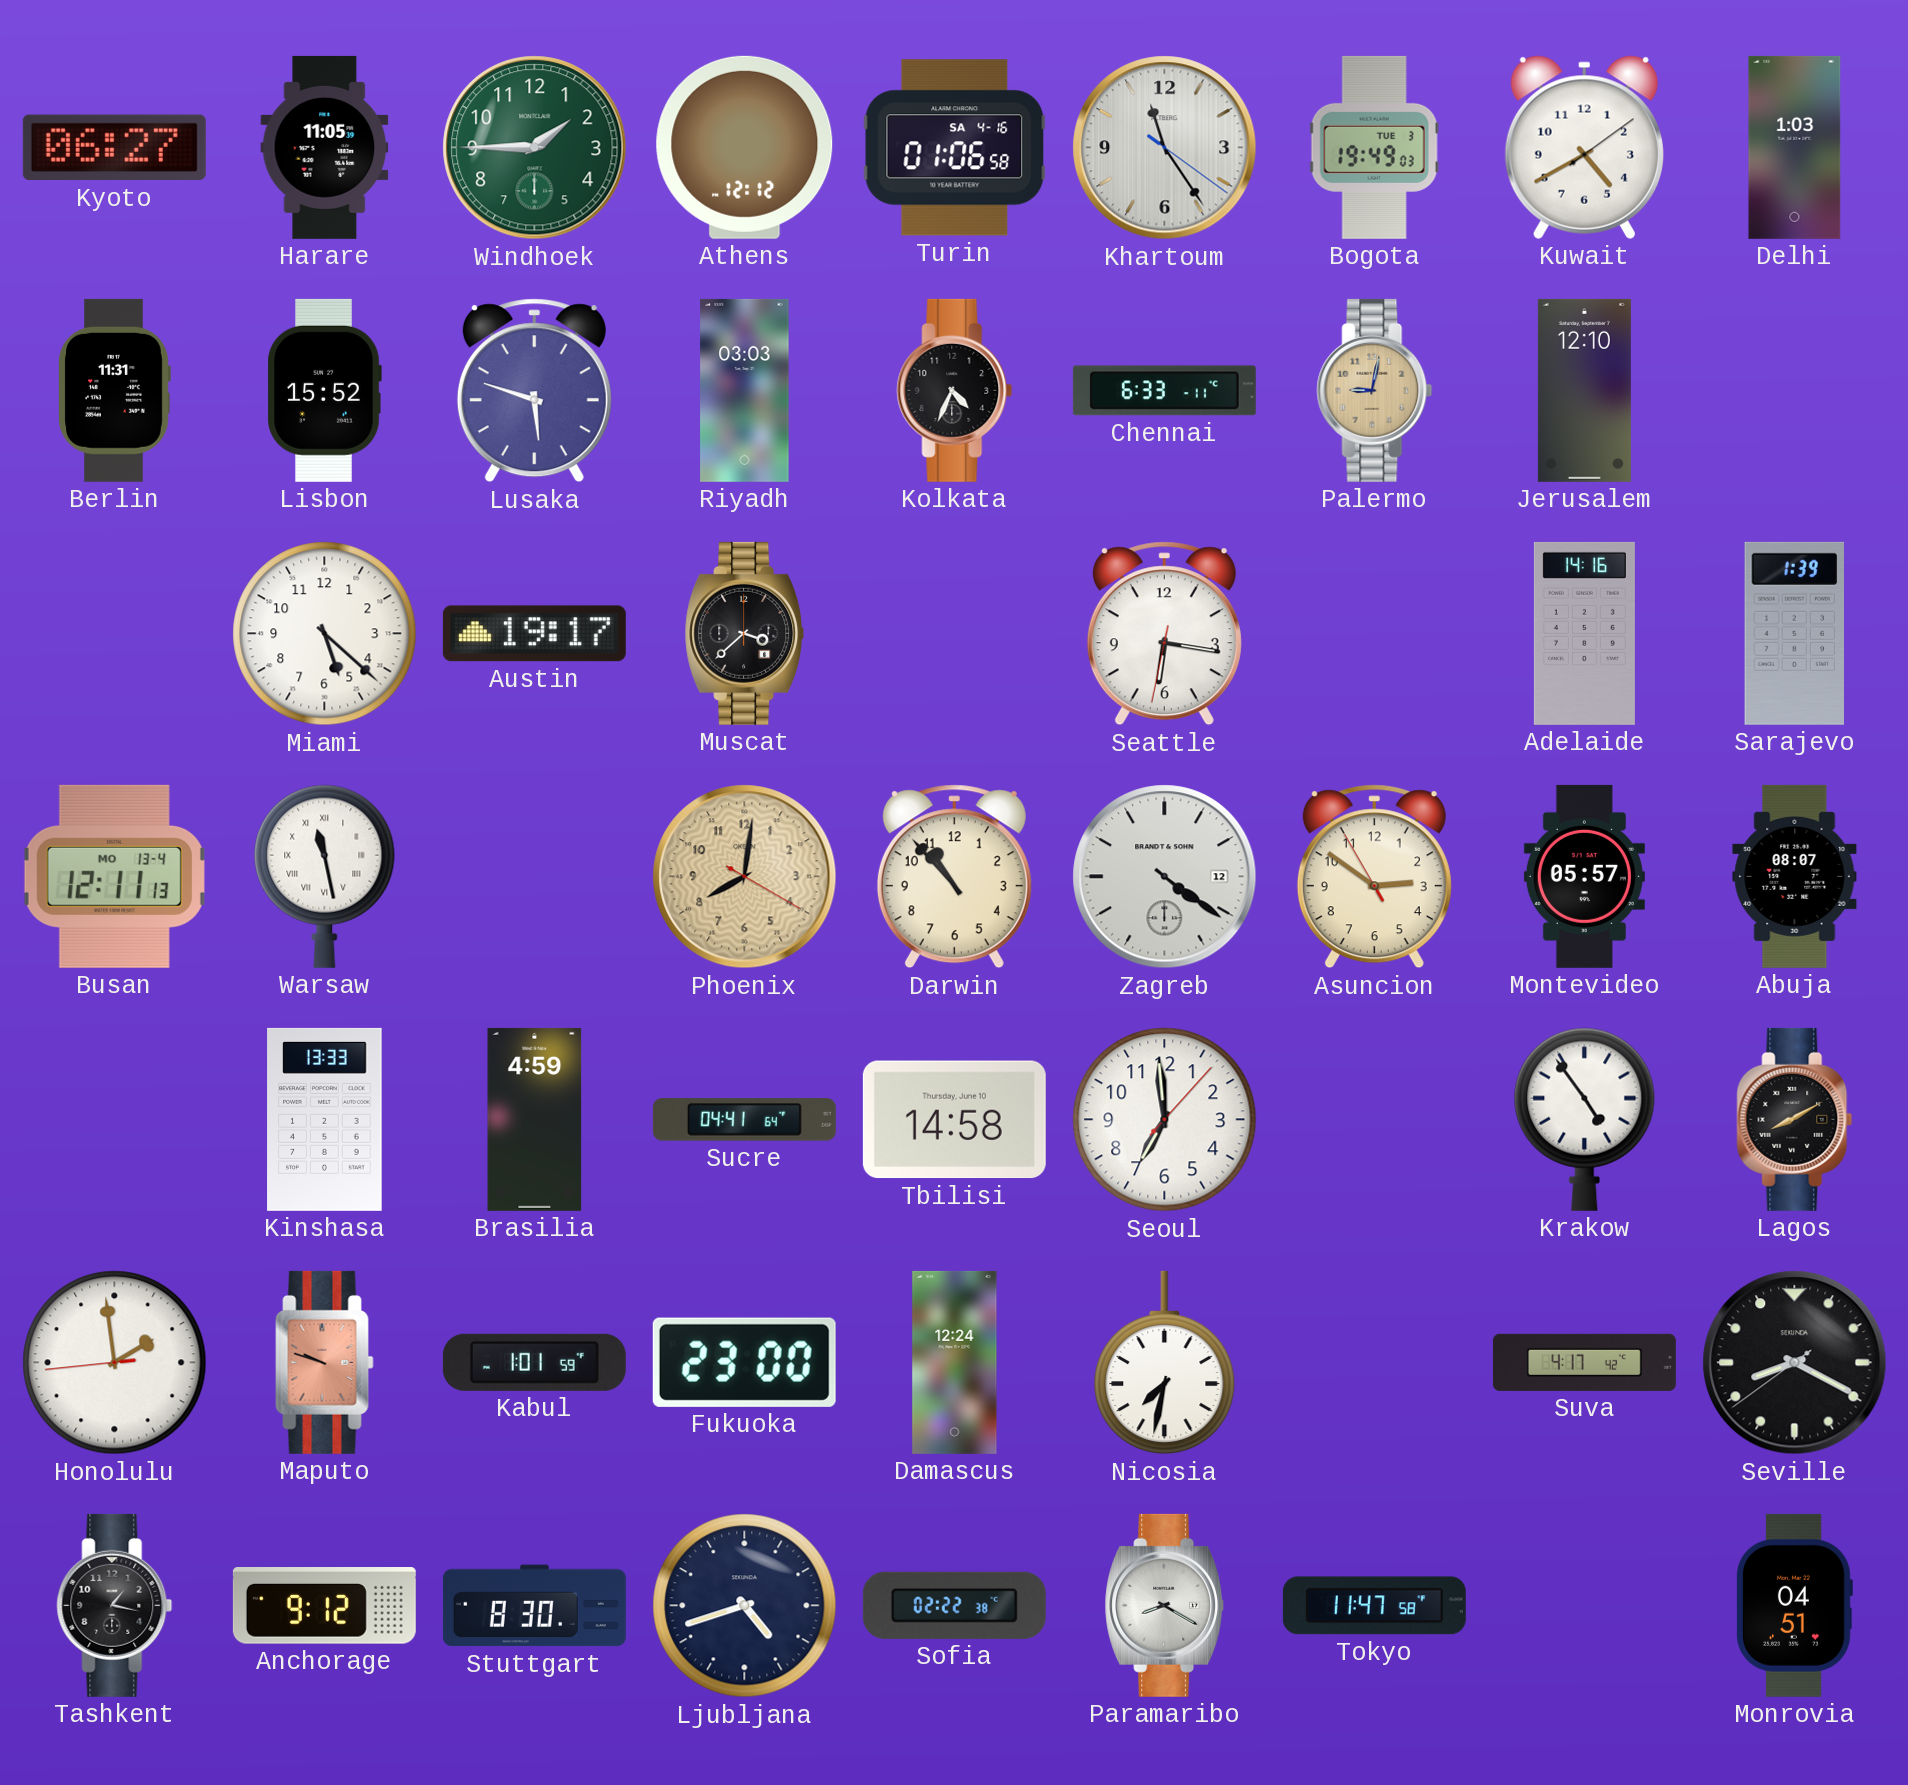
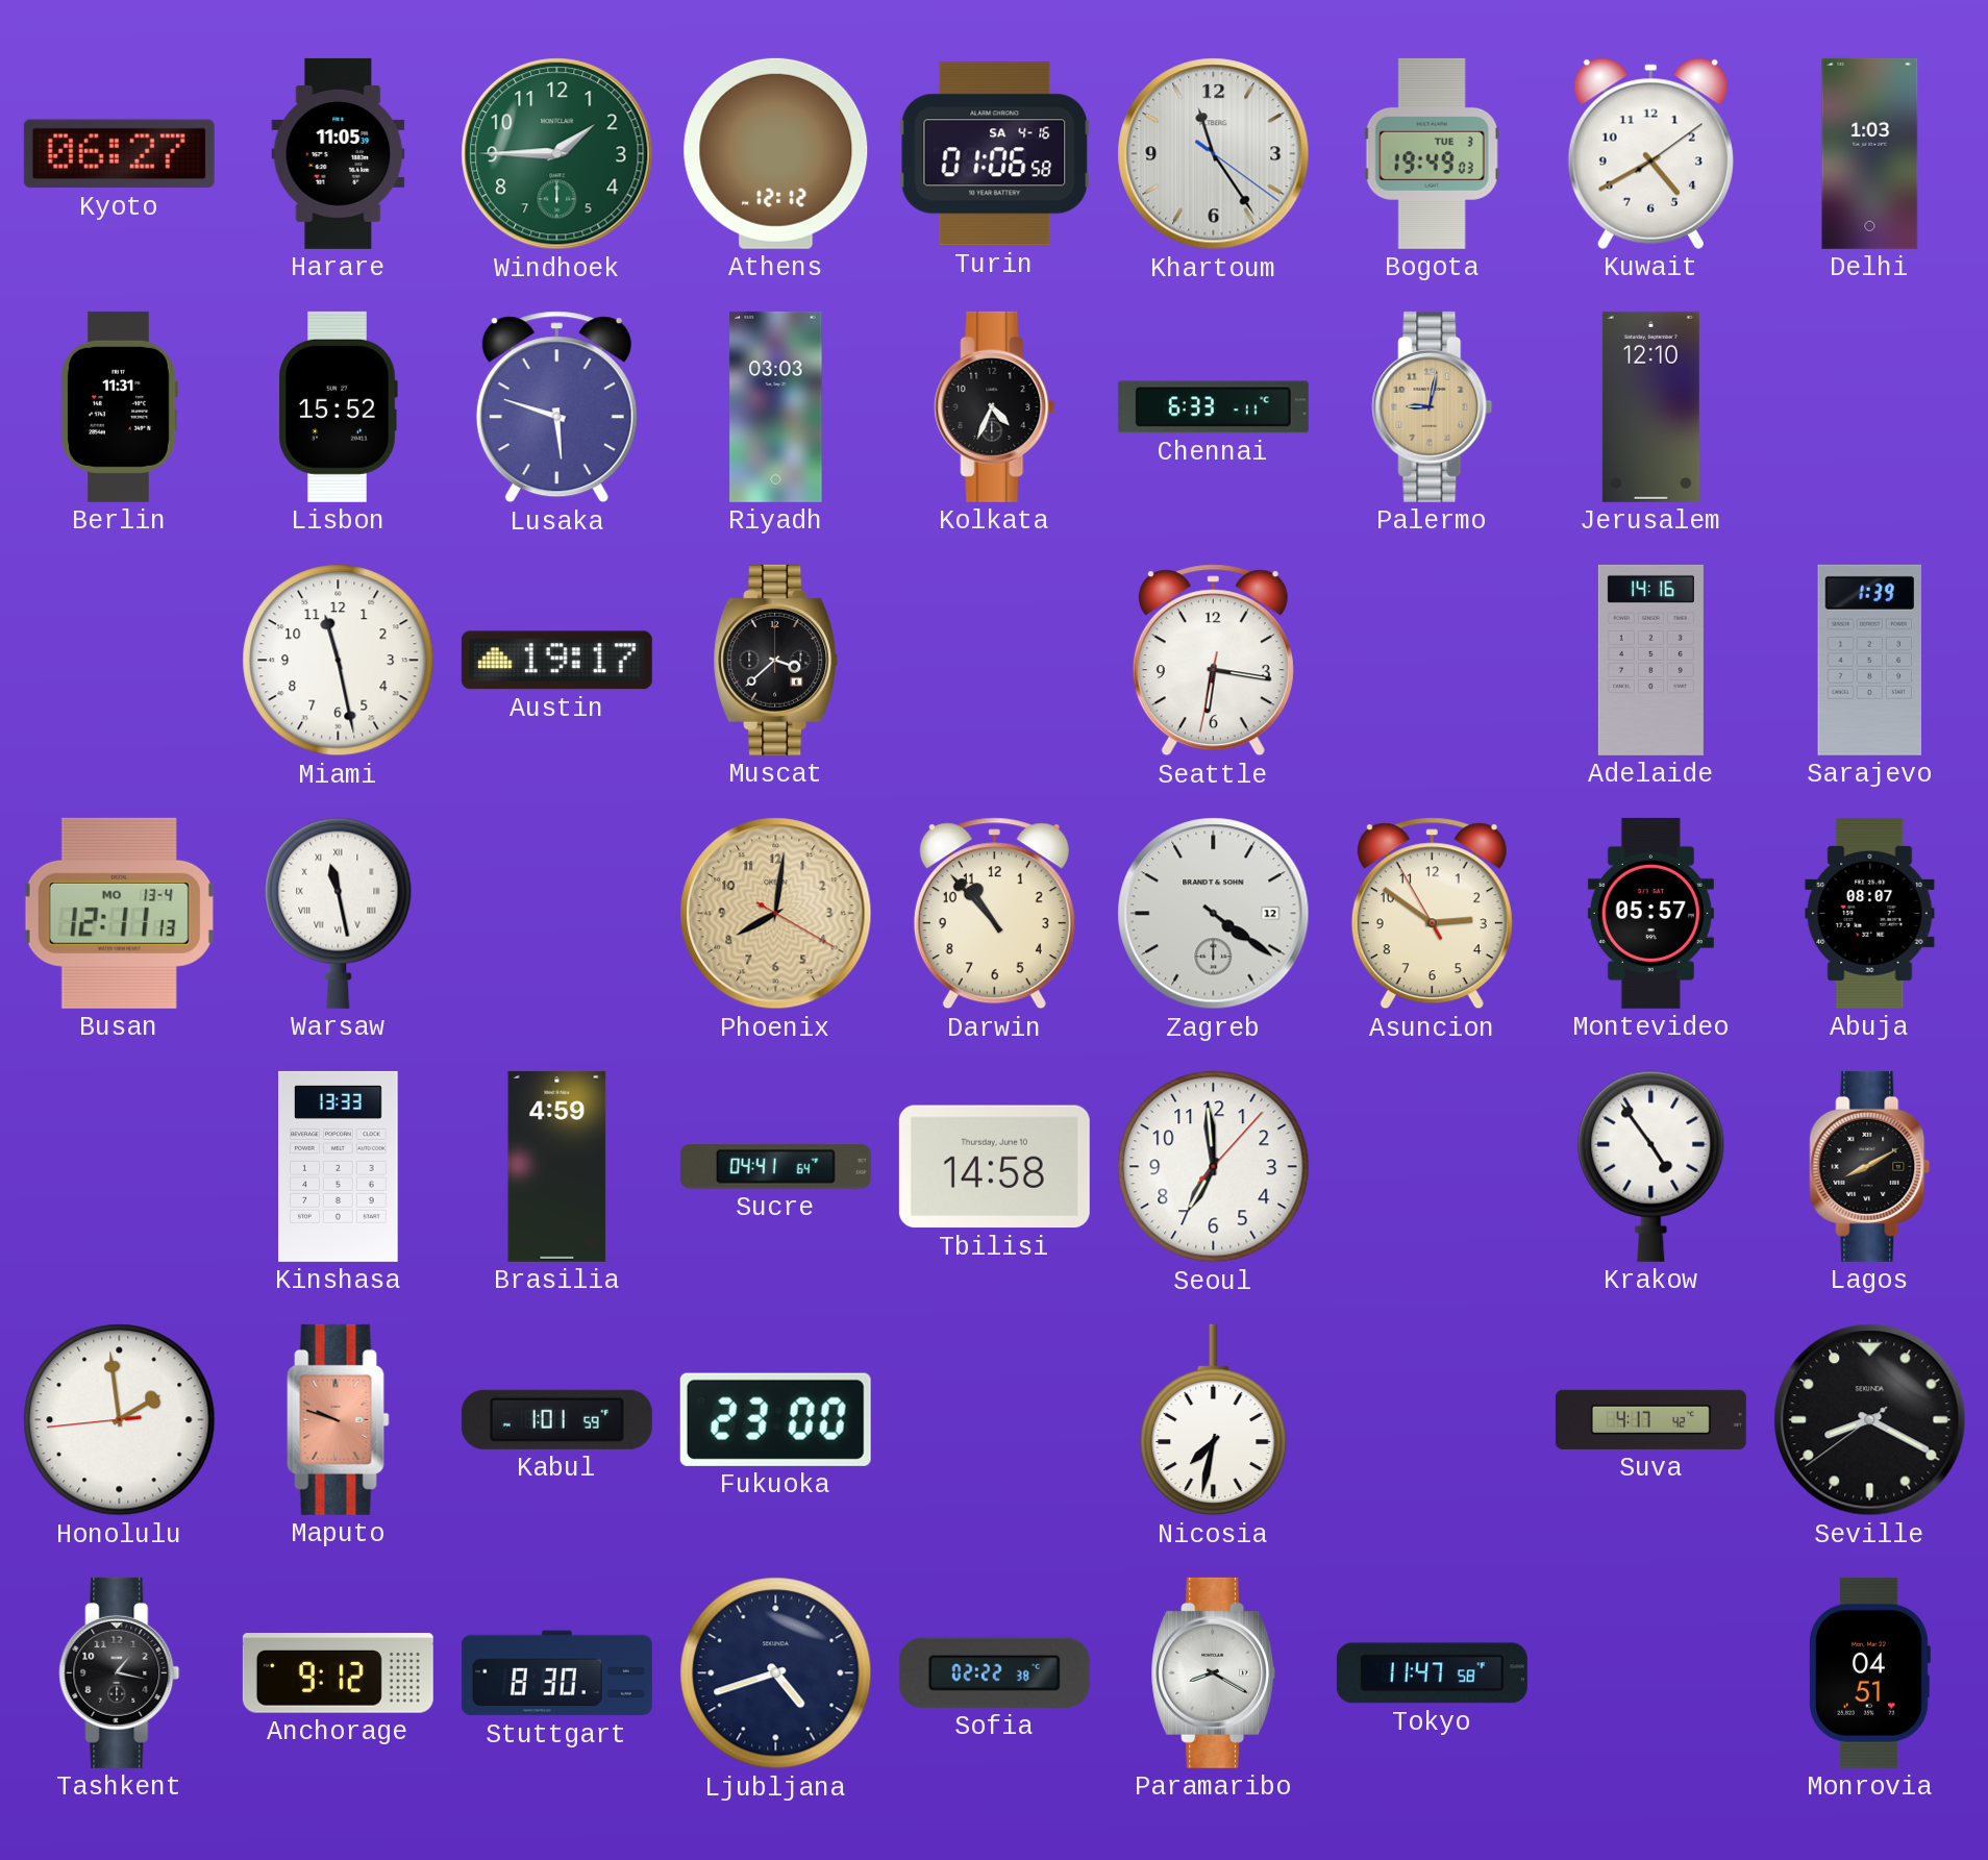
Miami: 5:22 -> 11:28
Damascus: 12:24 -> none
